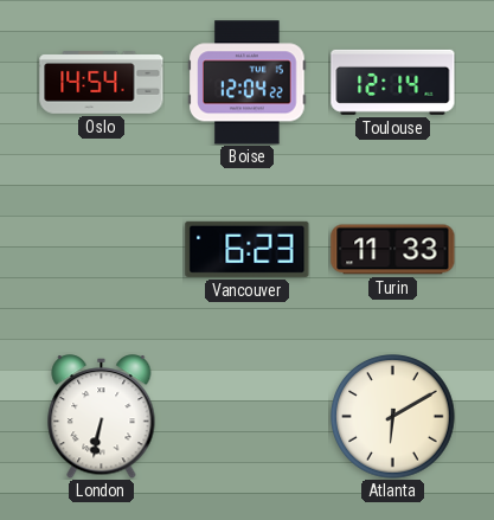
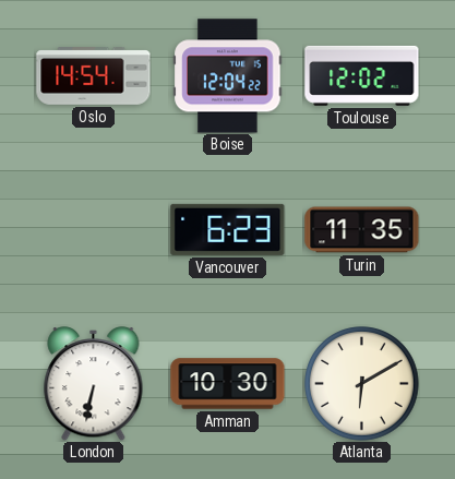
Toulouse: 12:14 -> 12:02
Turin: 11:33 -> 11:35
Amman: none -> 10:30
